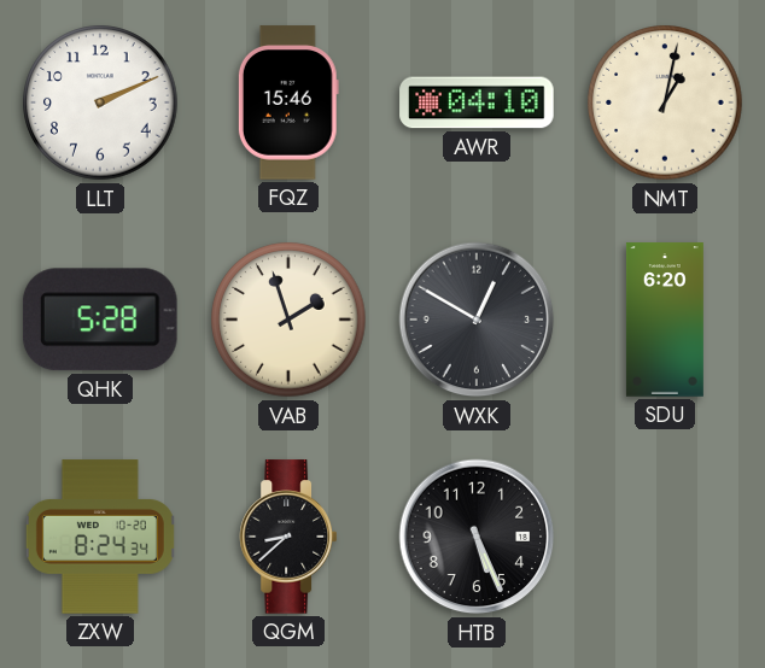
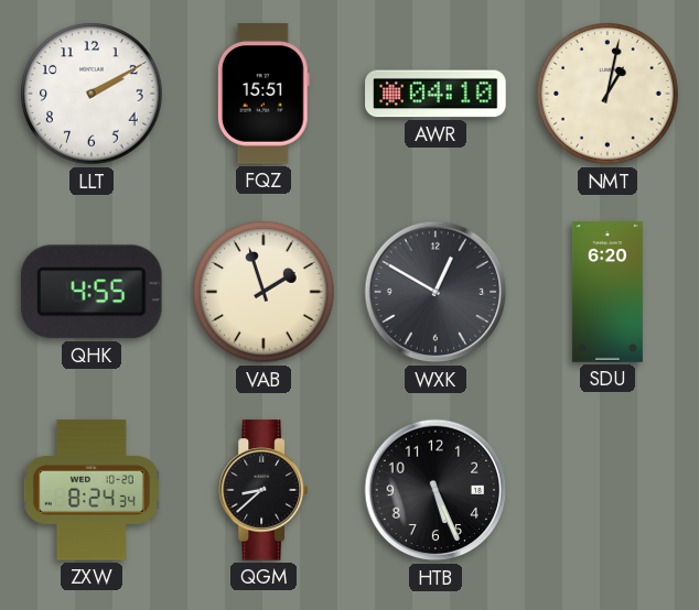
LLT: 2:11 -> 2:10
FQZ: 15:46 -> 15:51
QHK: 5:28 -> 4:55
